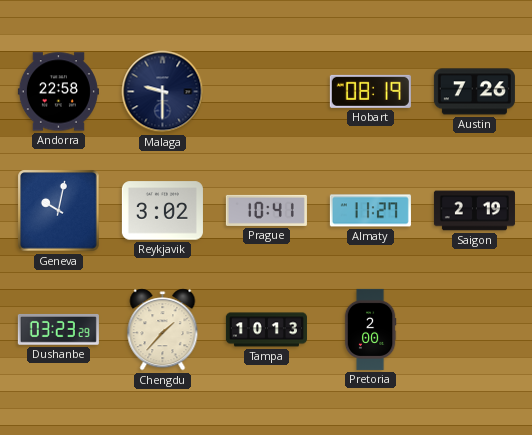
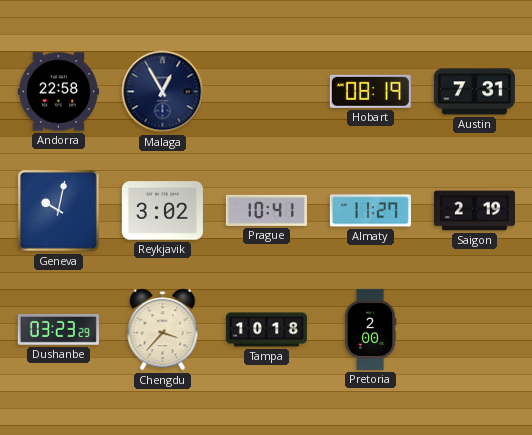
Malaga: 9:30 -> 12:55
Austin: 7:26 -> 7:31
Chengdu: 1:37 -> 3:37
Tampa: 10:13 -> 10:18
